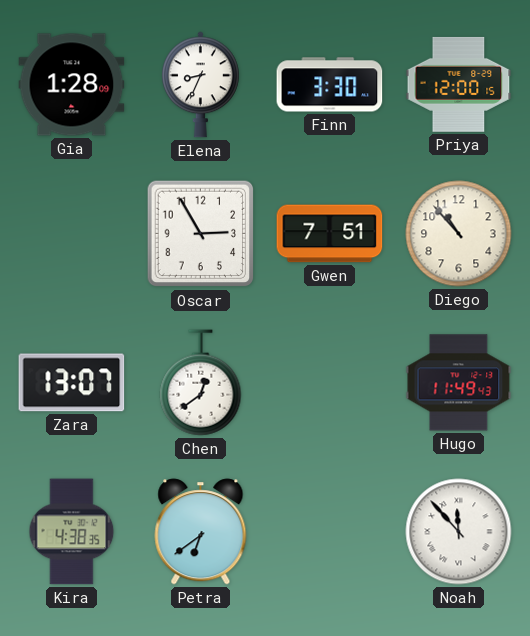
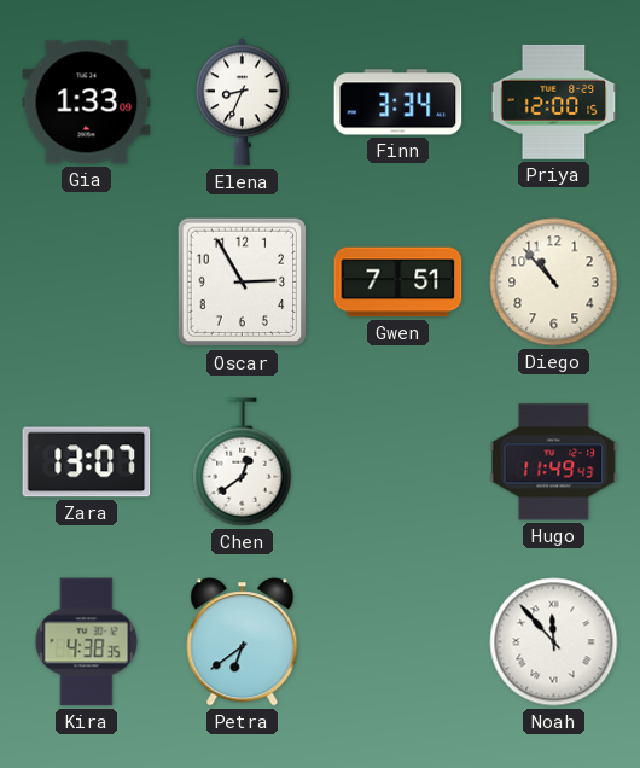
Gia: 1:28 -> 1:33
Finn: 3:30 -> 3:34
